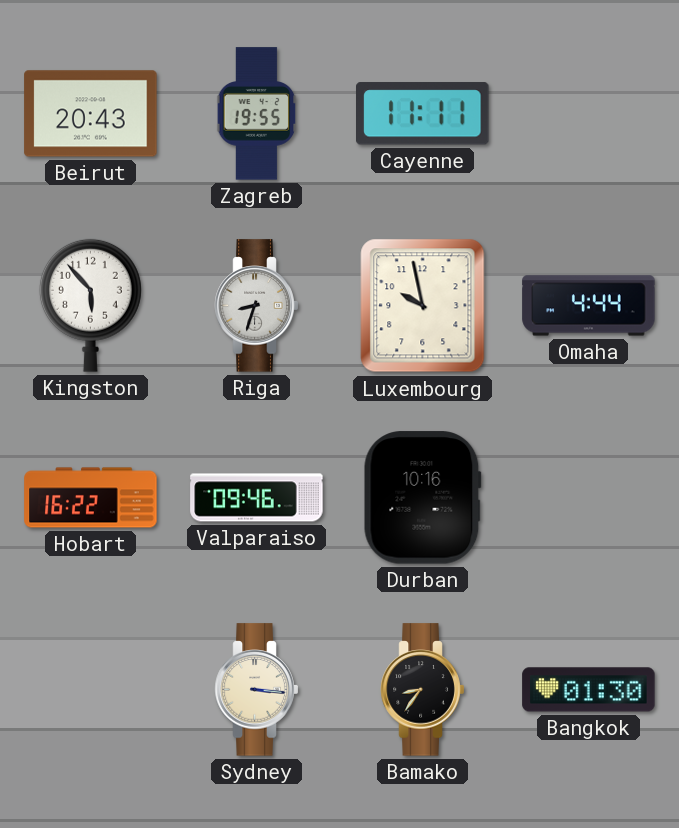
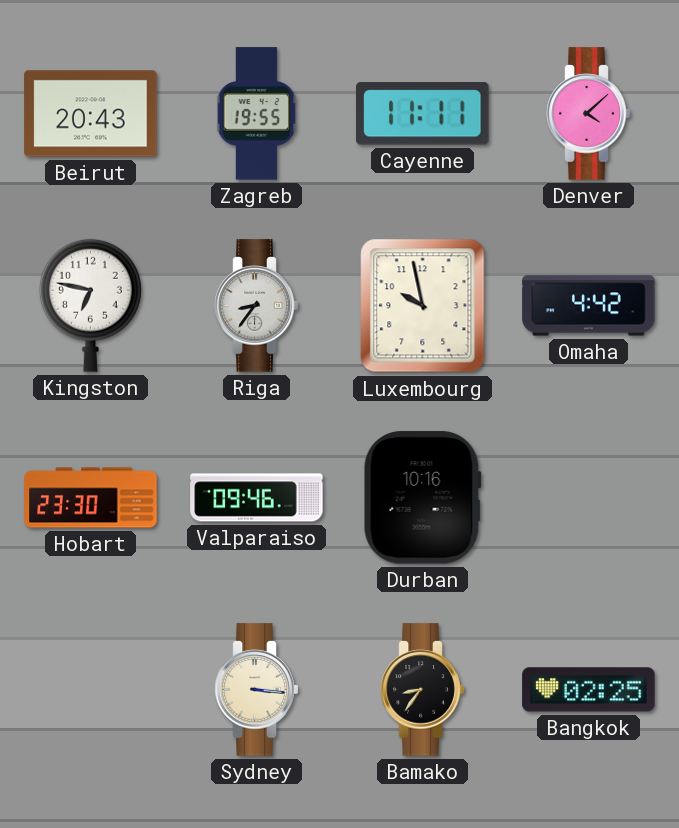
Denver: none -> 4:08
Kingston: 5:53 -> 6:47
Riga: 8:33 -> 8:36
Omaha: 4:44 -> 4:42
Hobart: 16:22 -> 23:30
Bangkok: 01:30 -> 02:25
